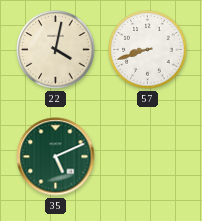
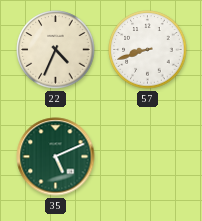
22: 4:02 -> 4:34
